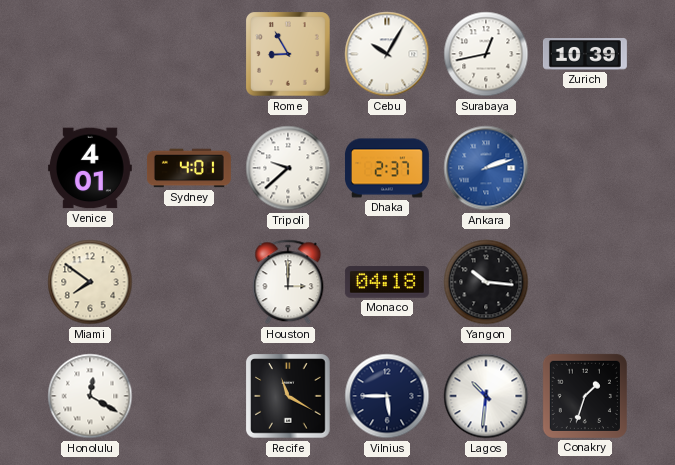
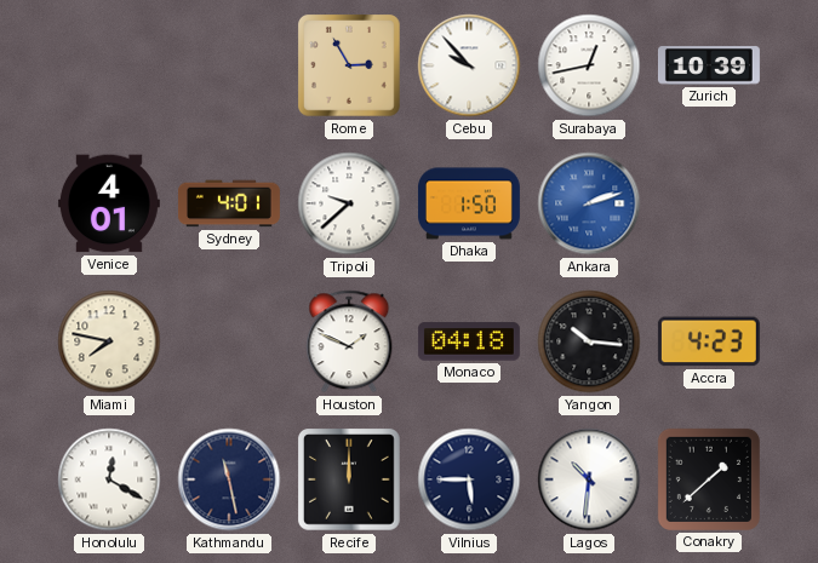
Rome: 8:55 -> 2:55
Cebu: 10:05 -> 9:53
Dhaka: 2:37 -> 1:50
Miami: 7:51 -> 7:47
Houston: 3:00 -> 1:49
Accra: none -> 4:23
Kathmandu: none -> 11:28
Recife: 11:20 -> 12:00
Conakry: 1:33 -> 1:38
